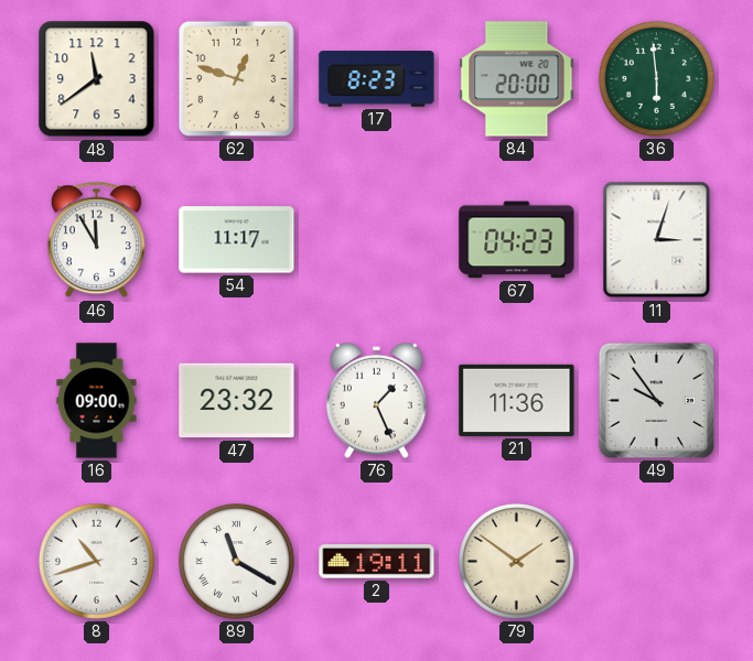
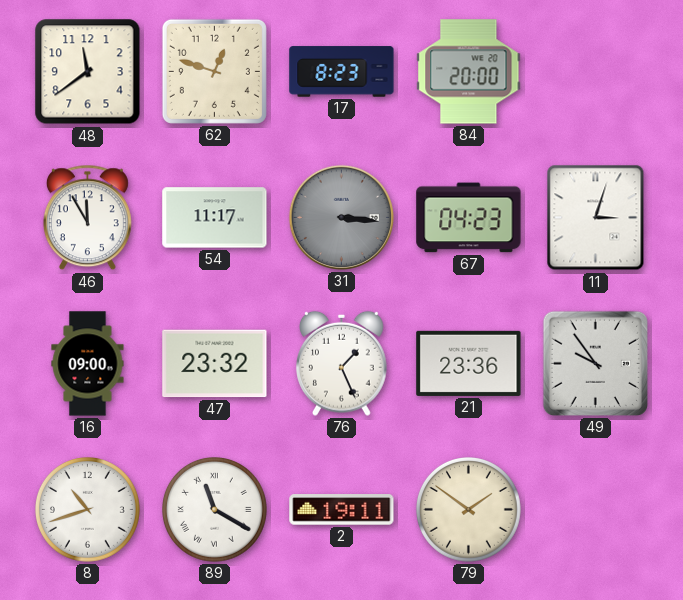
36: 5:59 -> none
31: none -> 3:16
21: 11:36 -> 23:36
